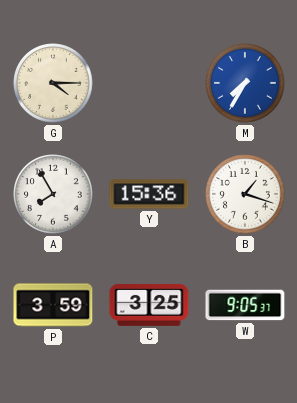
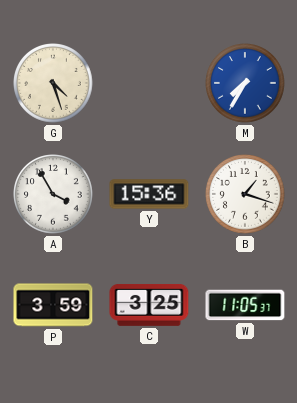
G: 4:15 -> 4:27
A: 7:55 -> 3:55
W: 9:05 -> 11:05
